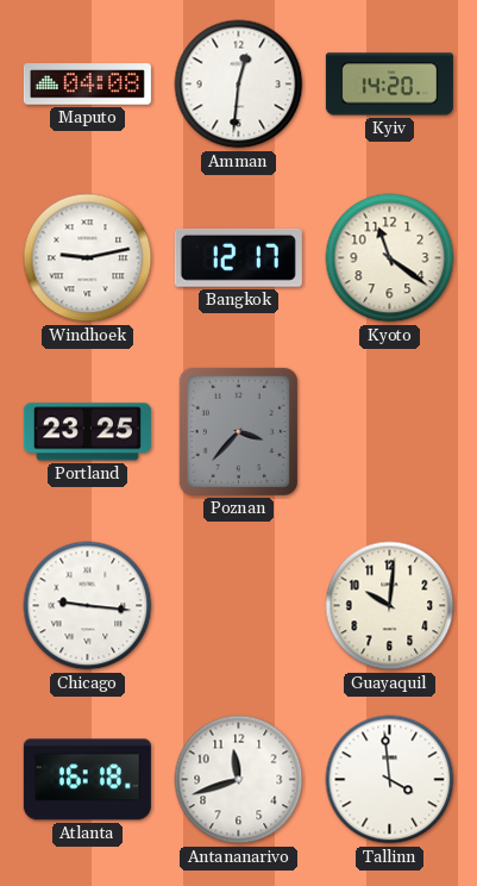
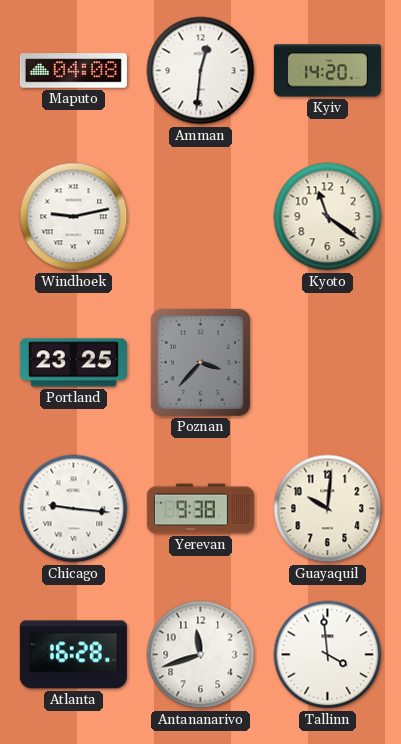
Bangkok: 12:17 -> none
Yerevan: none -> 9:38
Atlanta: 16:18 -> 16:28
